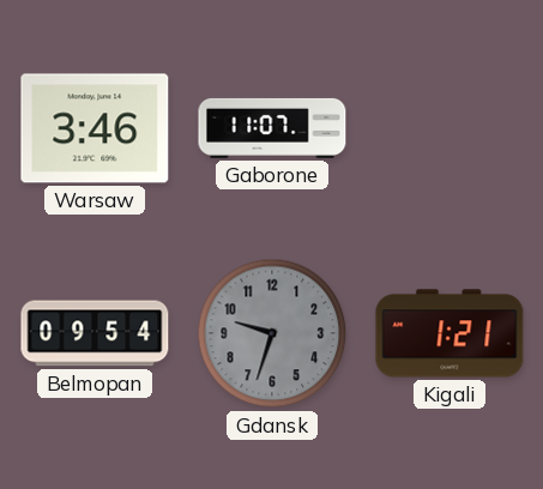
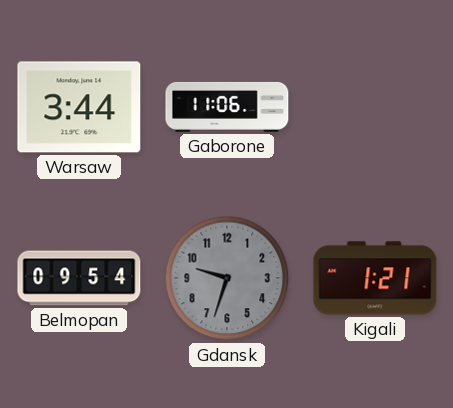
Warsaw: 3:46 -> 3:44
Gaborone: 11:07 -> 11:06
